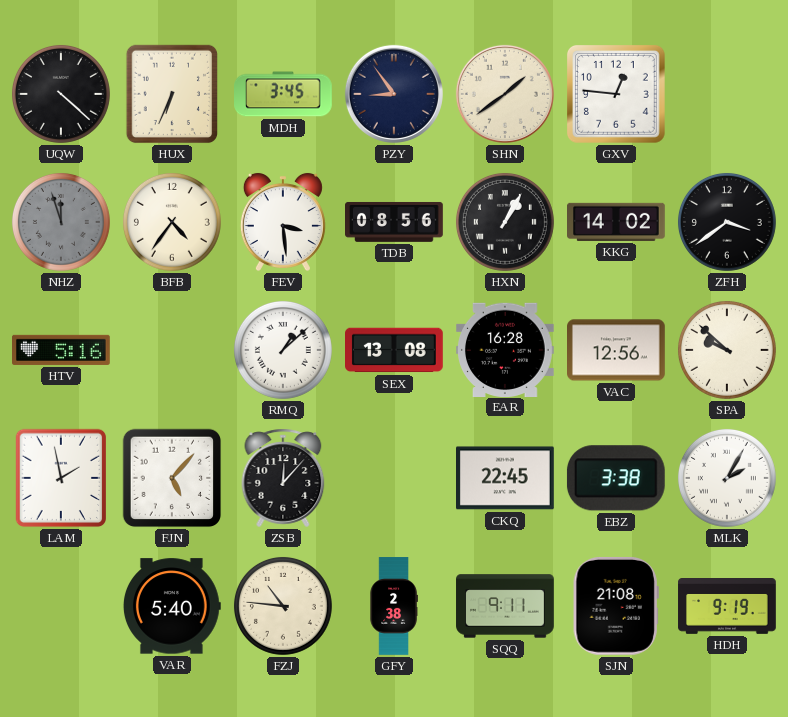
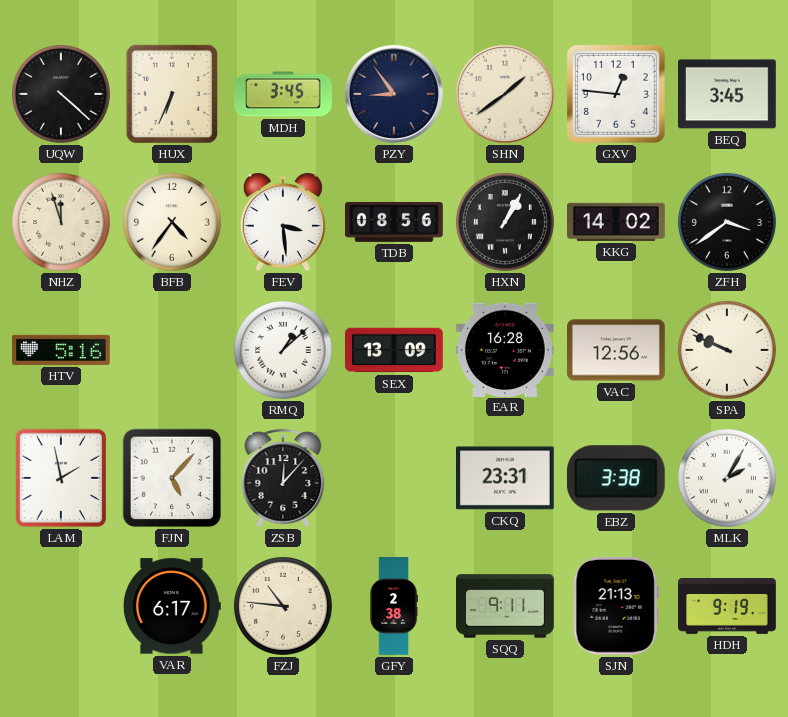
BEQ: none -> 3:45
NHZ dial: grey -> cream
SEX: 13:08 -> 13:09
SPA: 9:52 -> 9:49
CKQ: 22:45 -> 23:31
VAR: 5:40 -> 6:17
SJN: 21:08 -> 21:13
